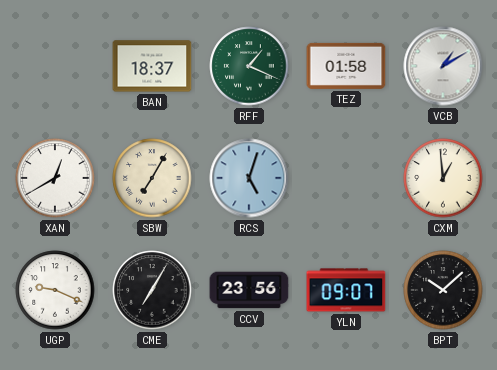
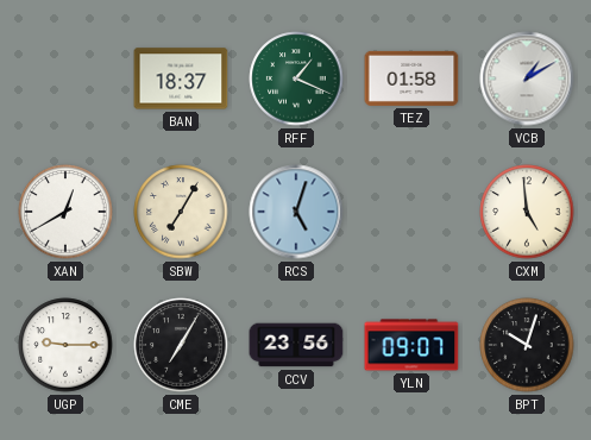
CXM: 12:59 -> 4:59
UGP: 9:19 -> 9:15
BPT: 10:08 -> 10:03
